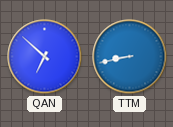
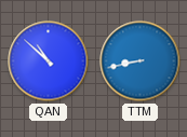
QAN: 6:52 -> 10:52
